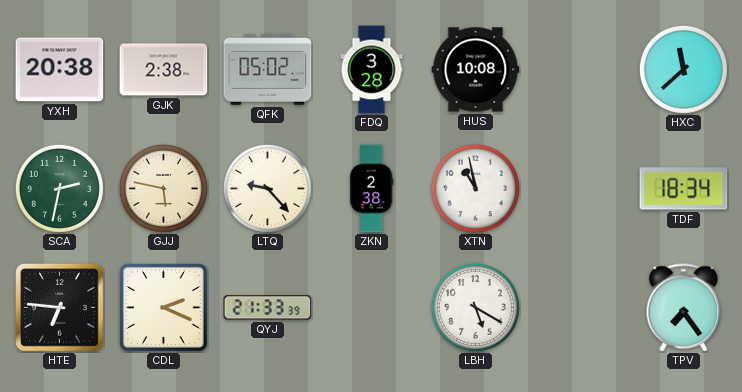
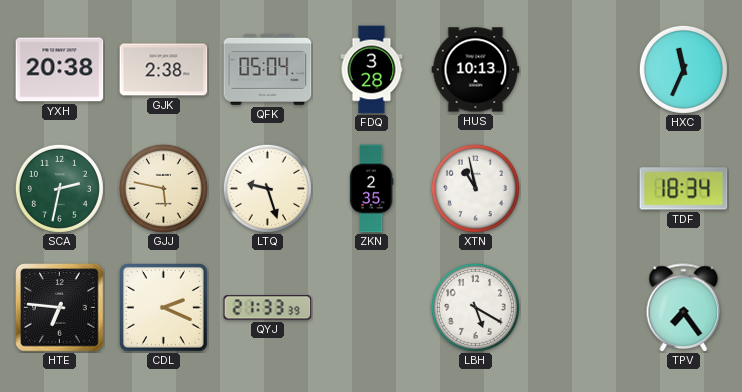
QFK: 05:02 -> 05:04
HUS: 10:08 -> 10:13
HXC: 11:38 -> 11:34
LTQ: 9:23 -> 9:27
ZKN: 2:38 -> 2:35
